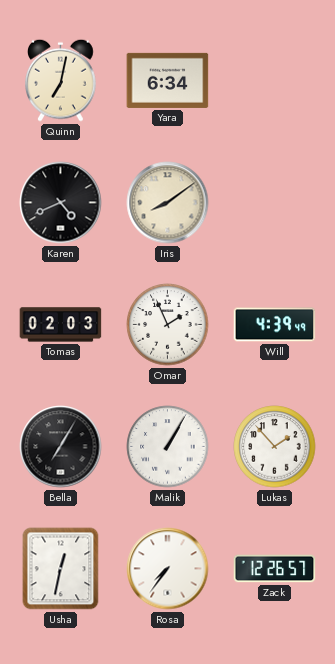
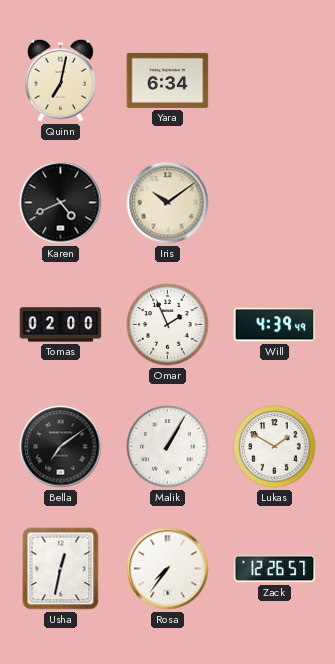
Iris: 8:09 -> 10:09
Tomas: 02:03 -> 02:00
Bella: 7:05 -> 7:09
Lukas: 1:53 -> 1:50
